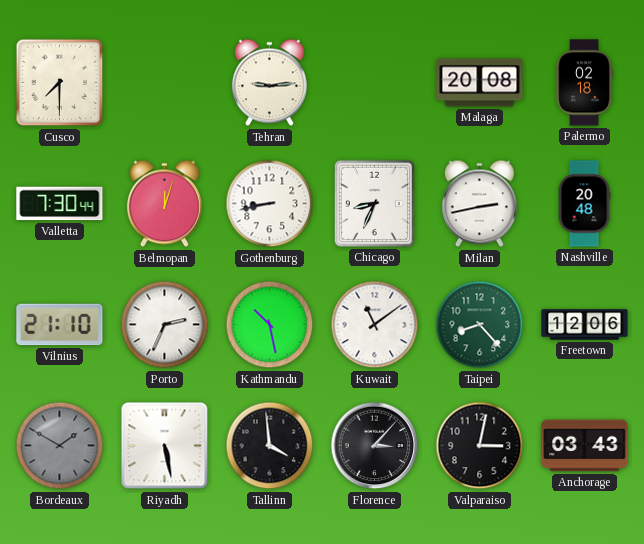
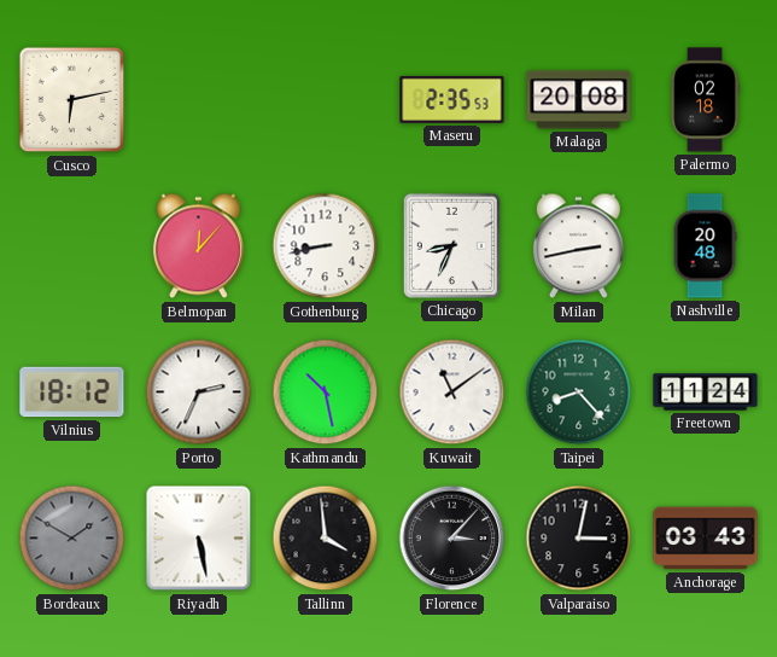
Cusco: 7:30 -> 6:13
Tehran: 9:14 -> none
Maseru: none -> 2:35
Valletta: 7:30 -> none
Belmopan: 12:03 -> 12:07
Vilnius: 21:10 -> 18:12
Freetown: 12:06 -> 11:24
